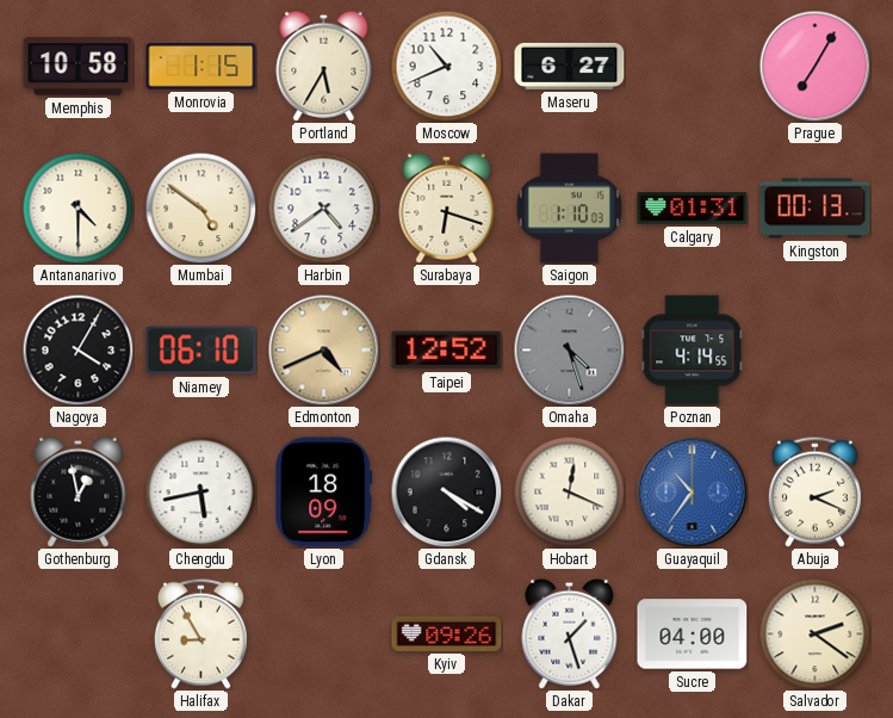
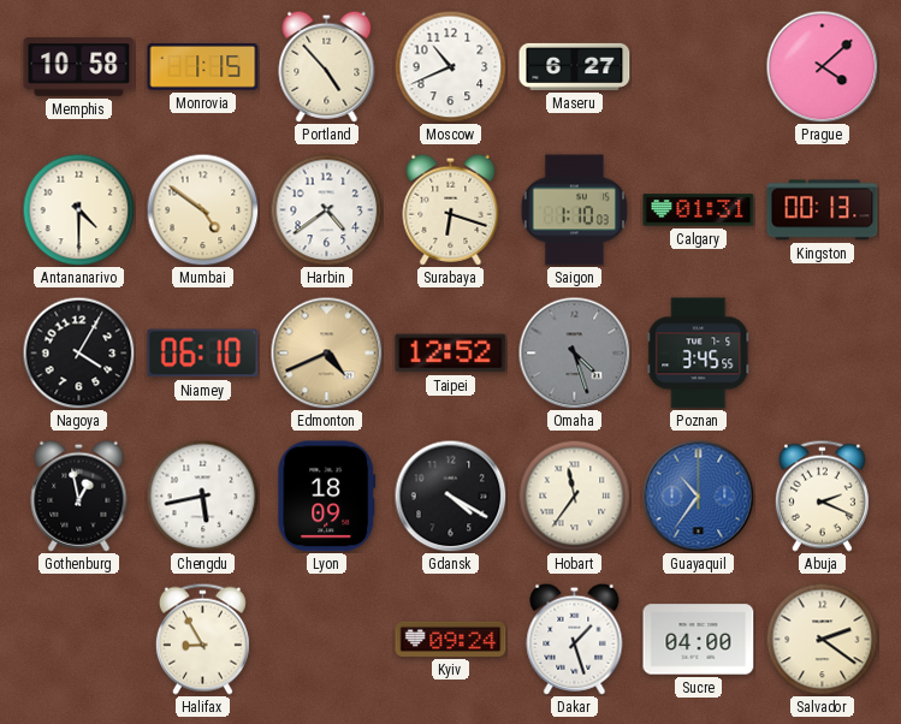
Portland: 5:35 -> 4:53
Prague: 7:05 -> 4:08
Poznan: 4:14 -> 3:45
Hobart: 12:19 -> 11:36
Kyiv: 09:26 -> 09:24
